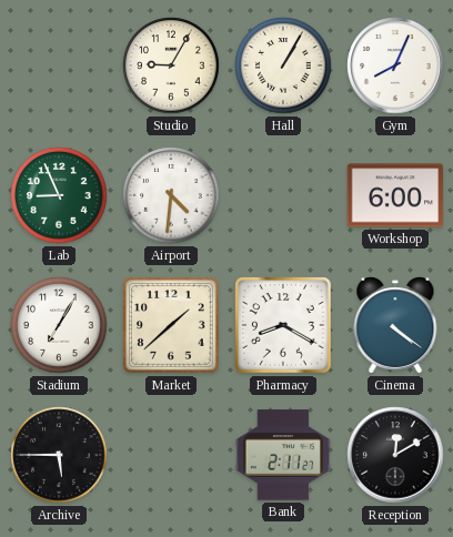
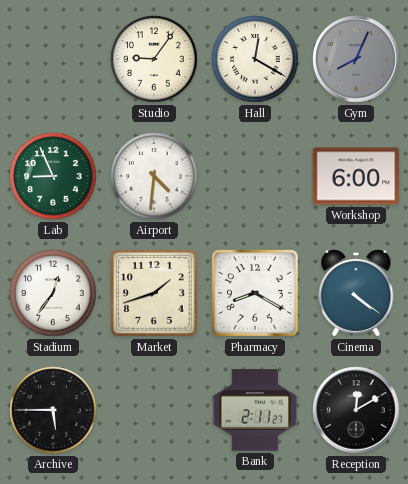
Studio: 9:05 -> 9:06
Hall: 1:05 -> 12:20
Gym dial: white -> grey
Stadium: 7:05 -> 12:36
Market: 1:38 -> 1:42
